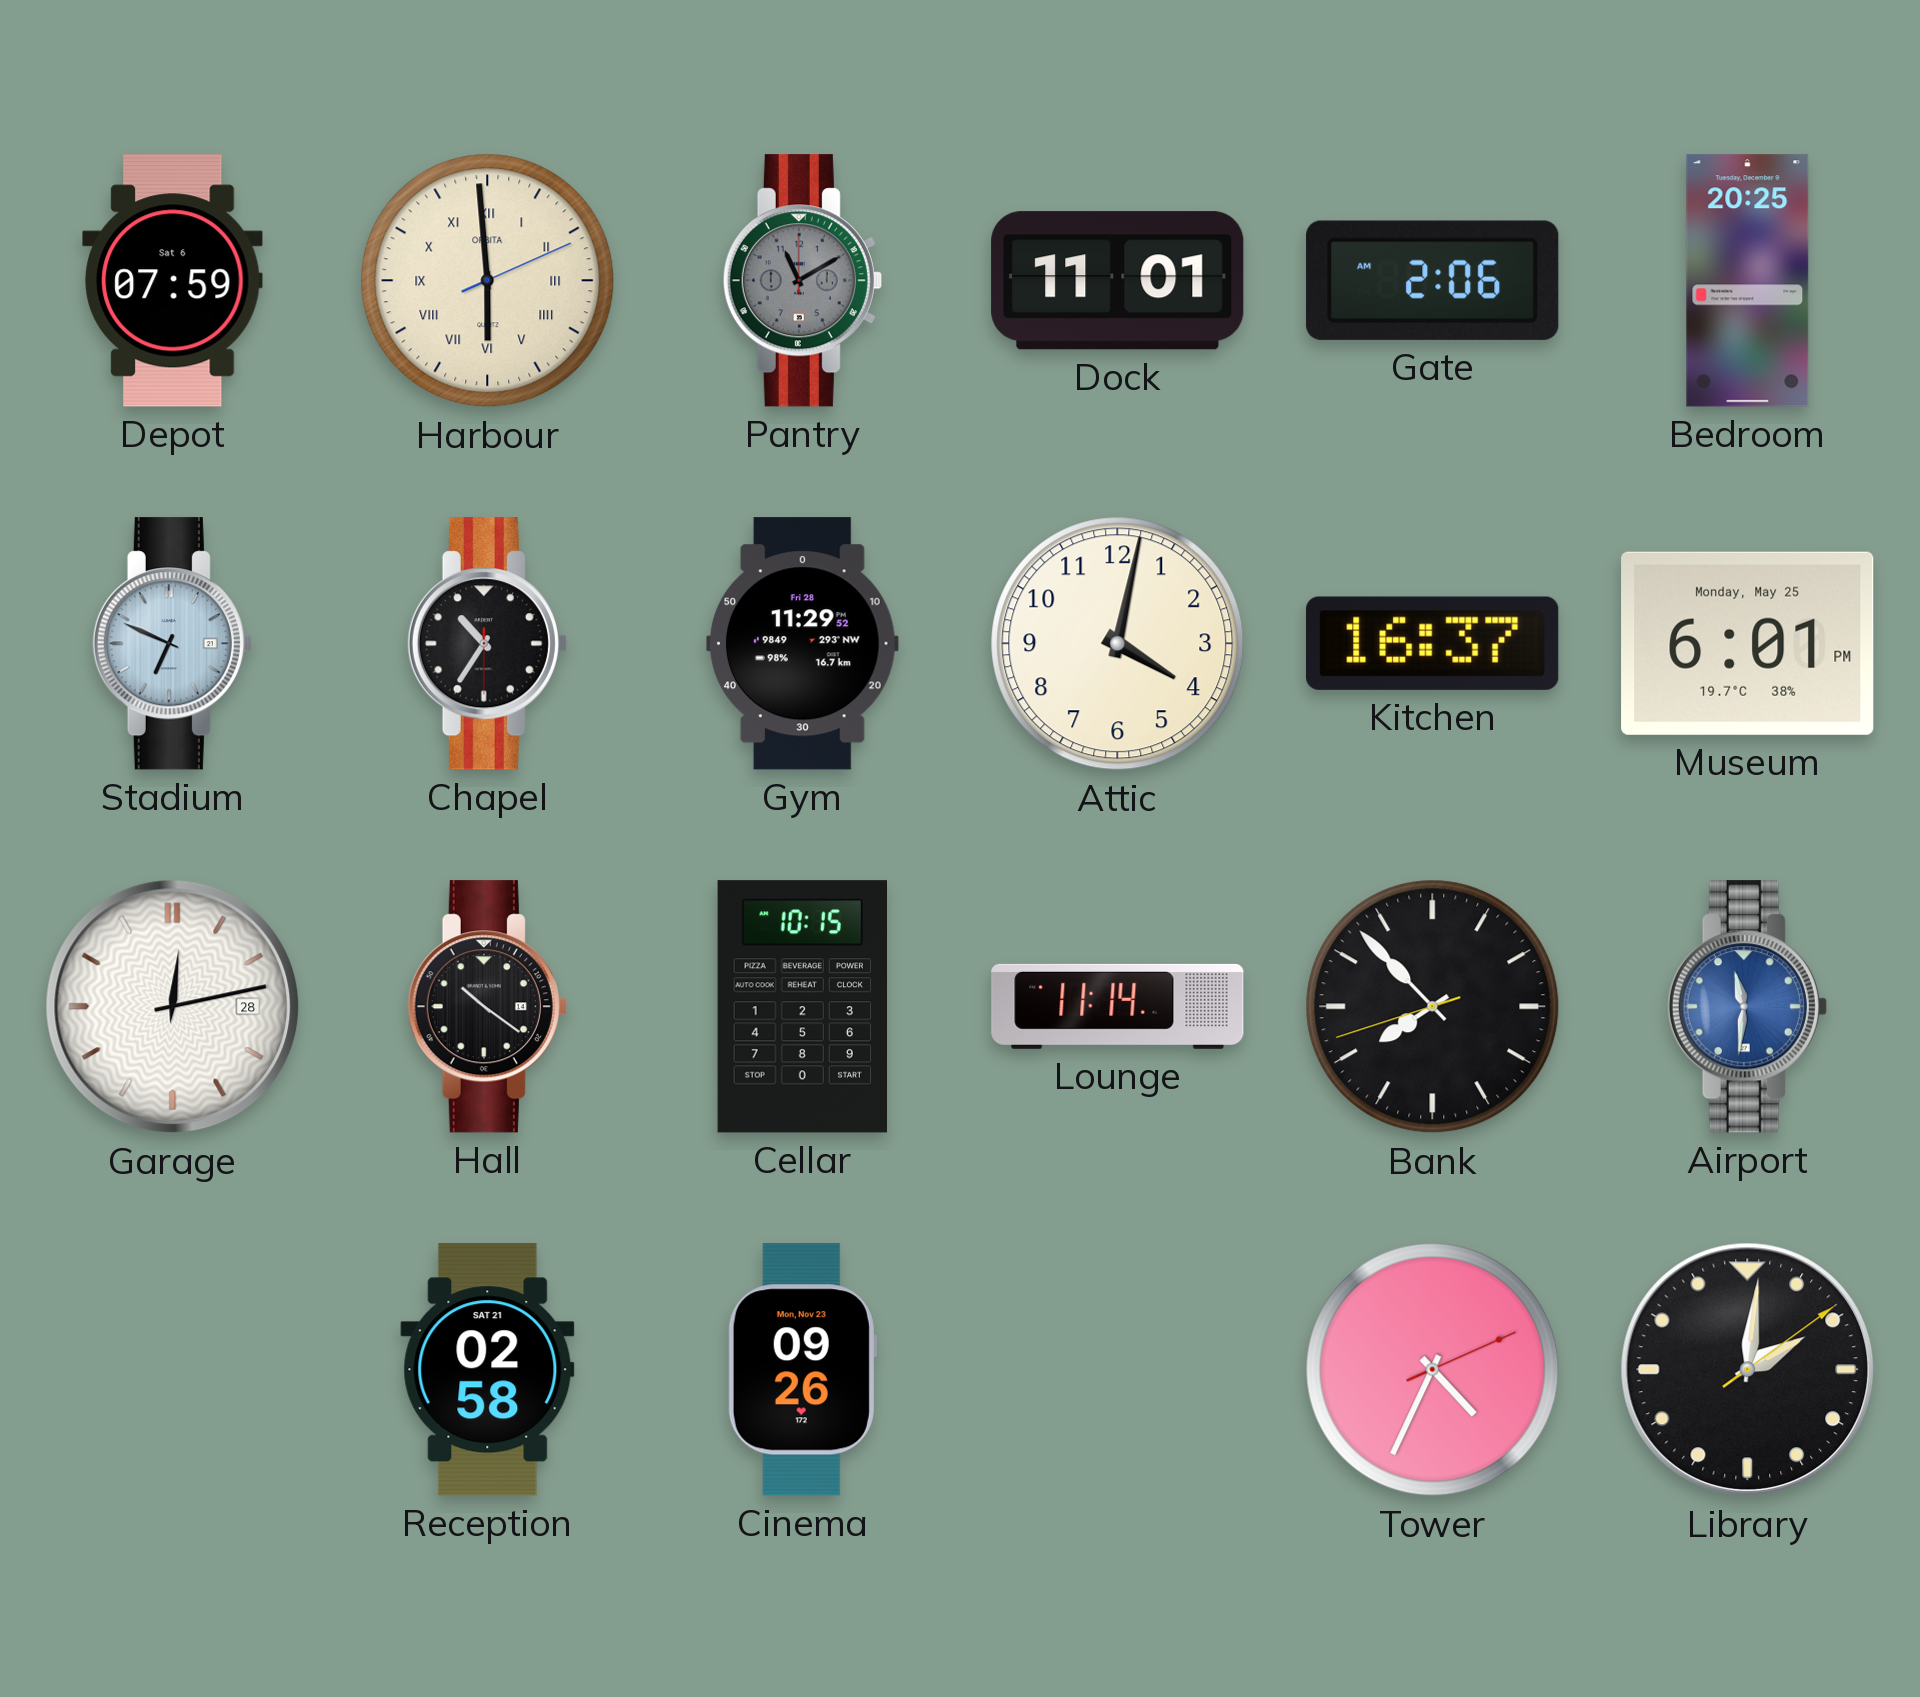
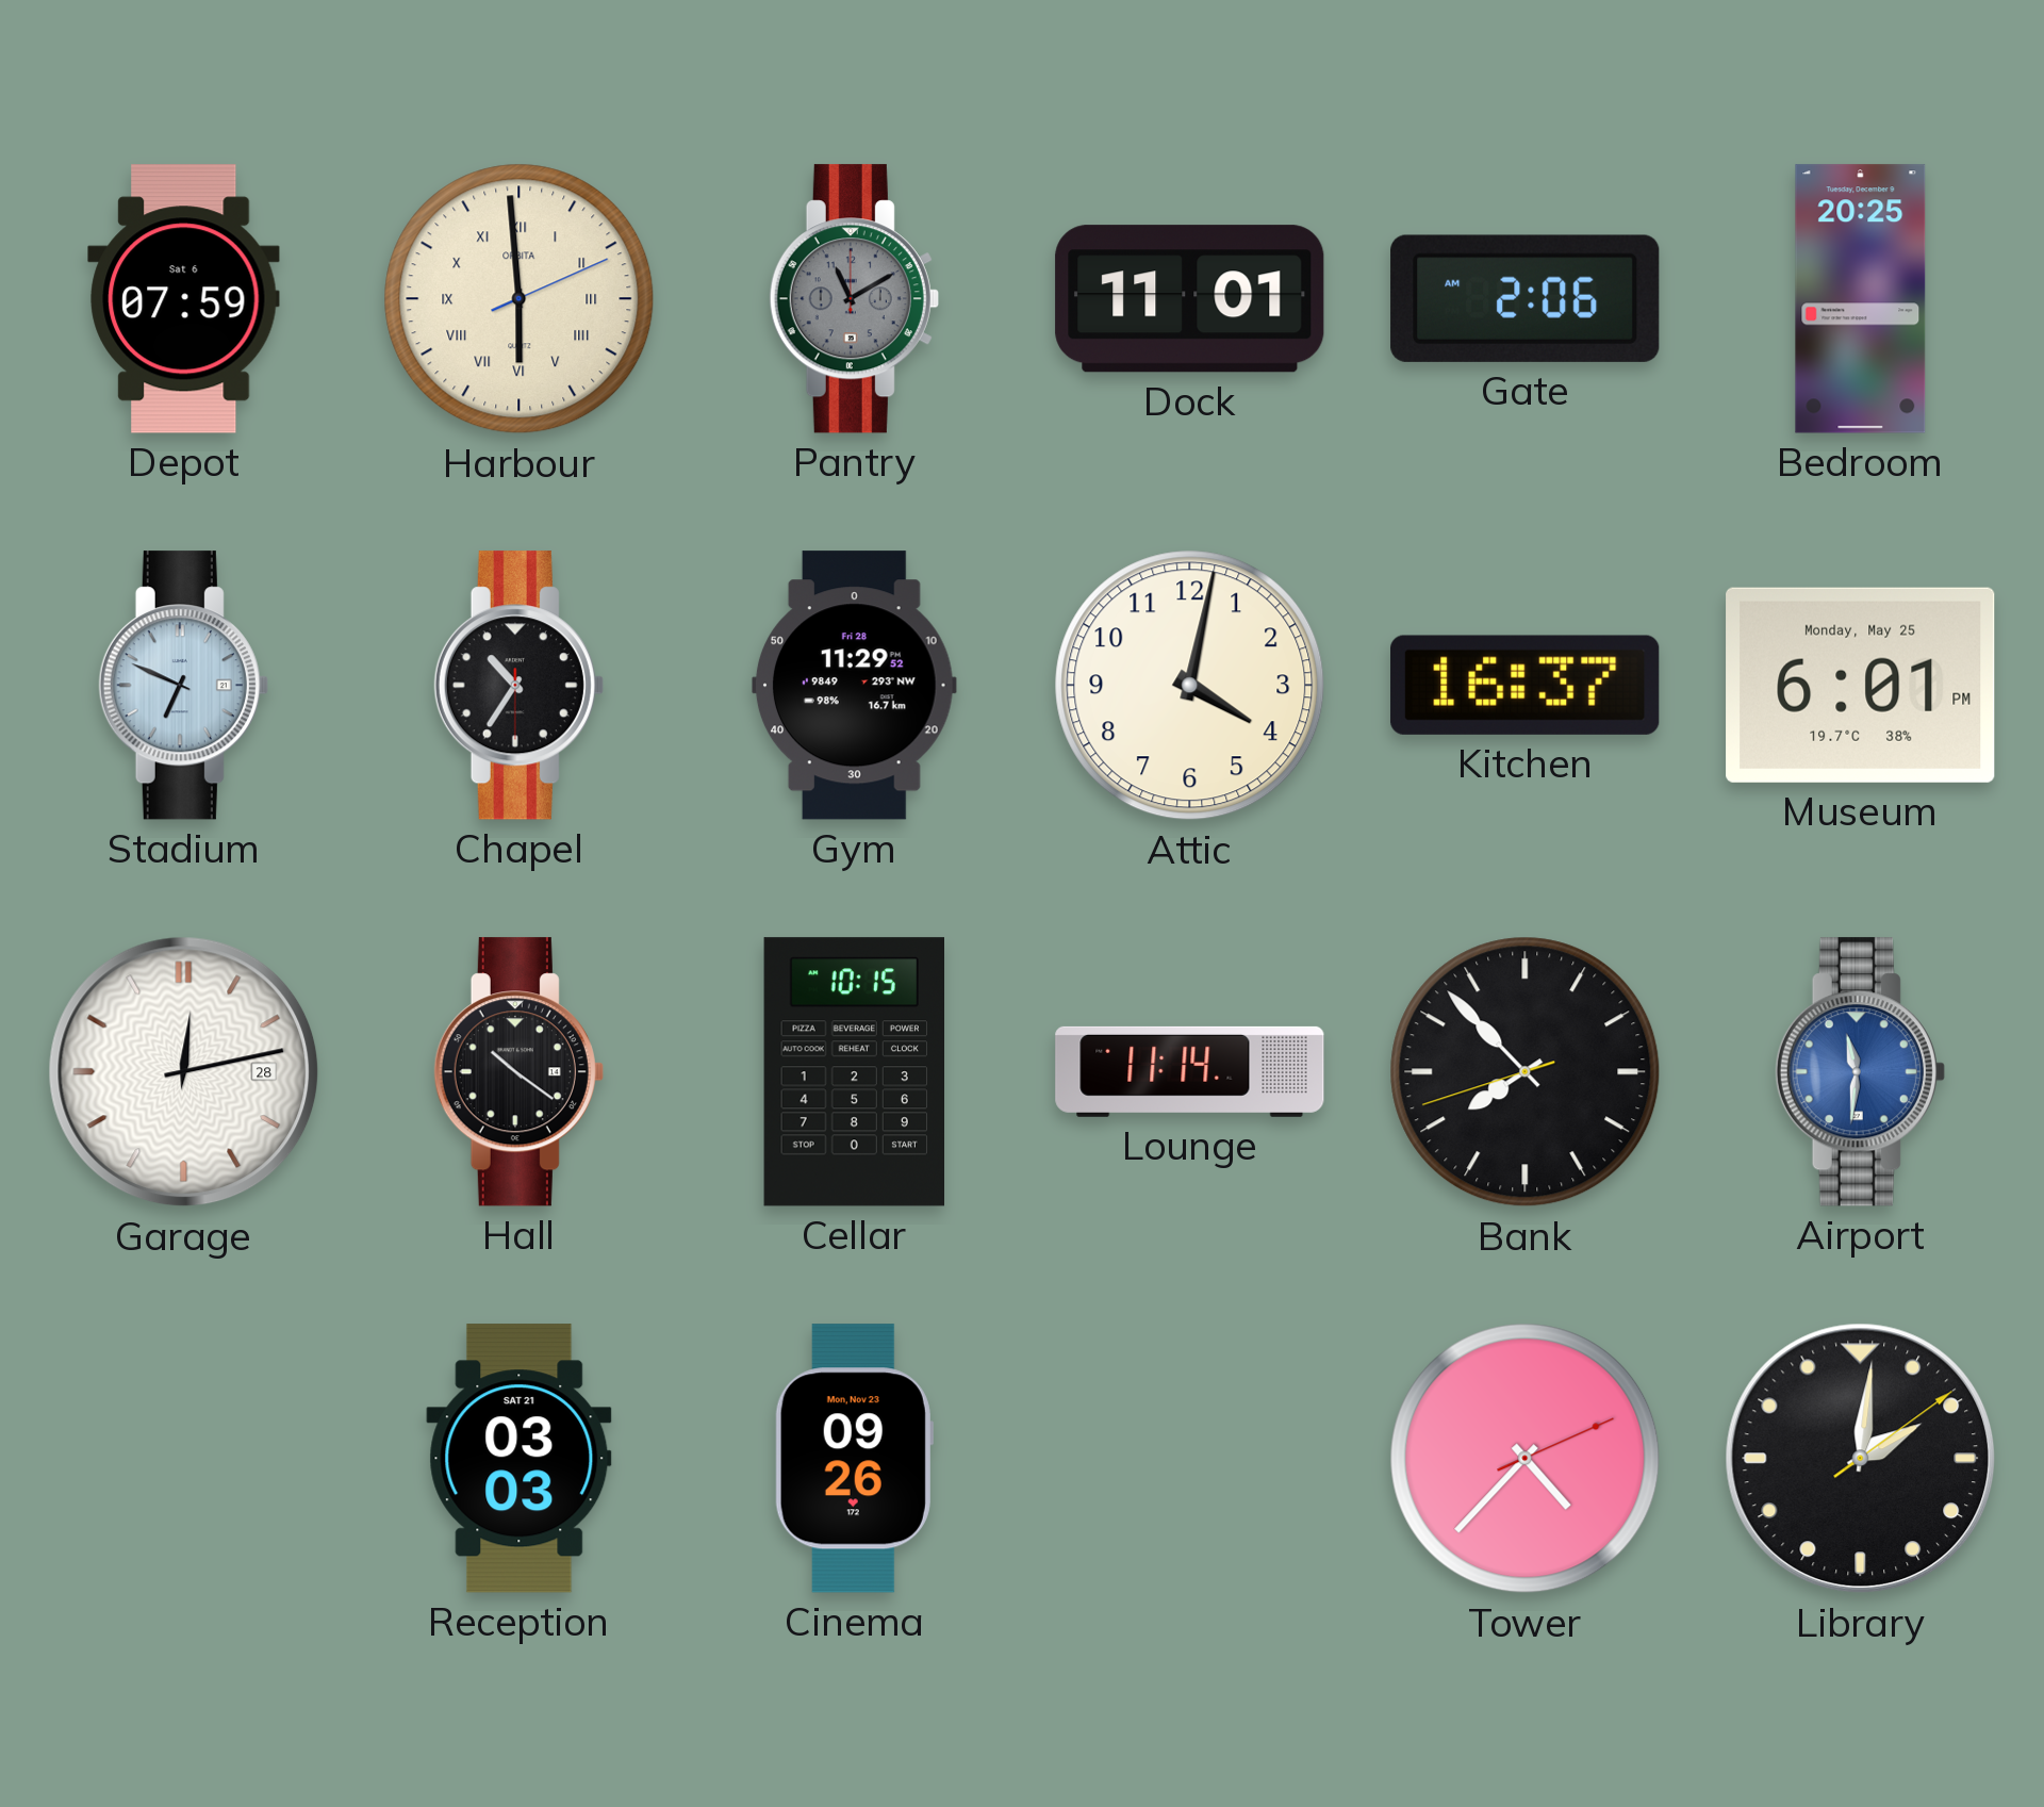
Reception: 02:58 -> 03:03
Tower: 4:34 -> 4:37
